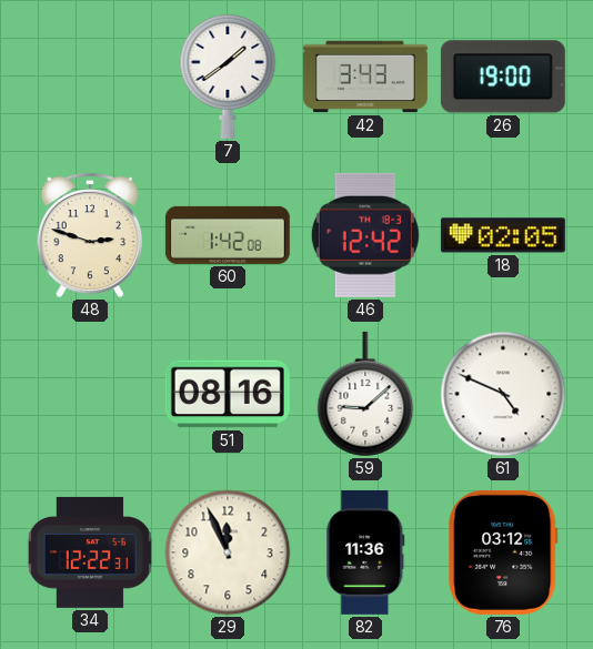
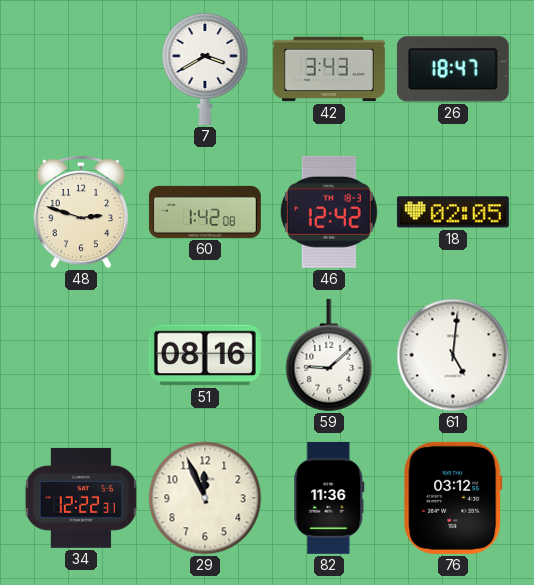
7: 1:39 -> 3:40
26: 19:00 -> 18:47
61: 4:49 -> 5:01
